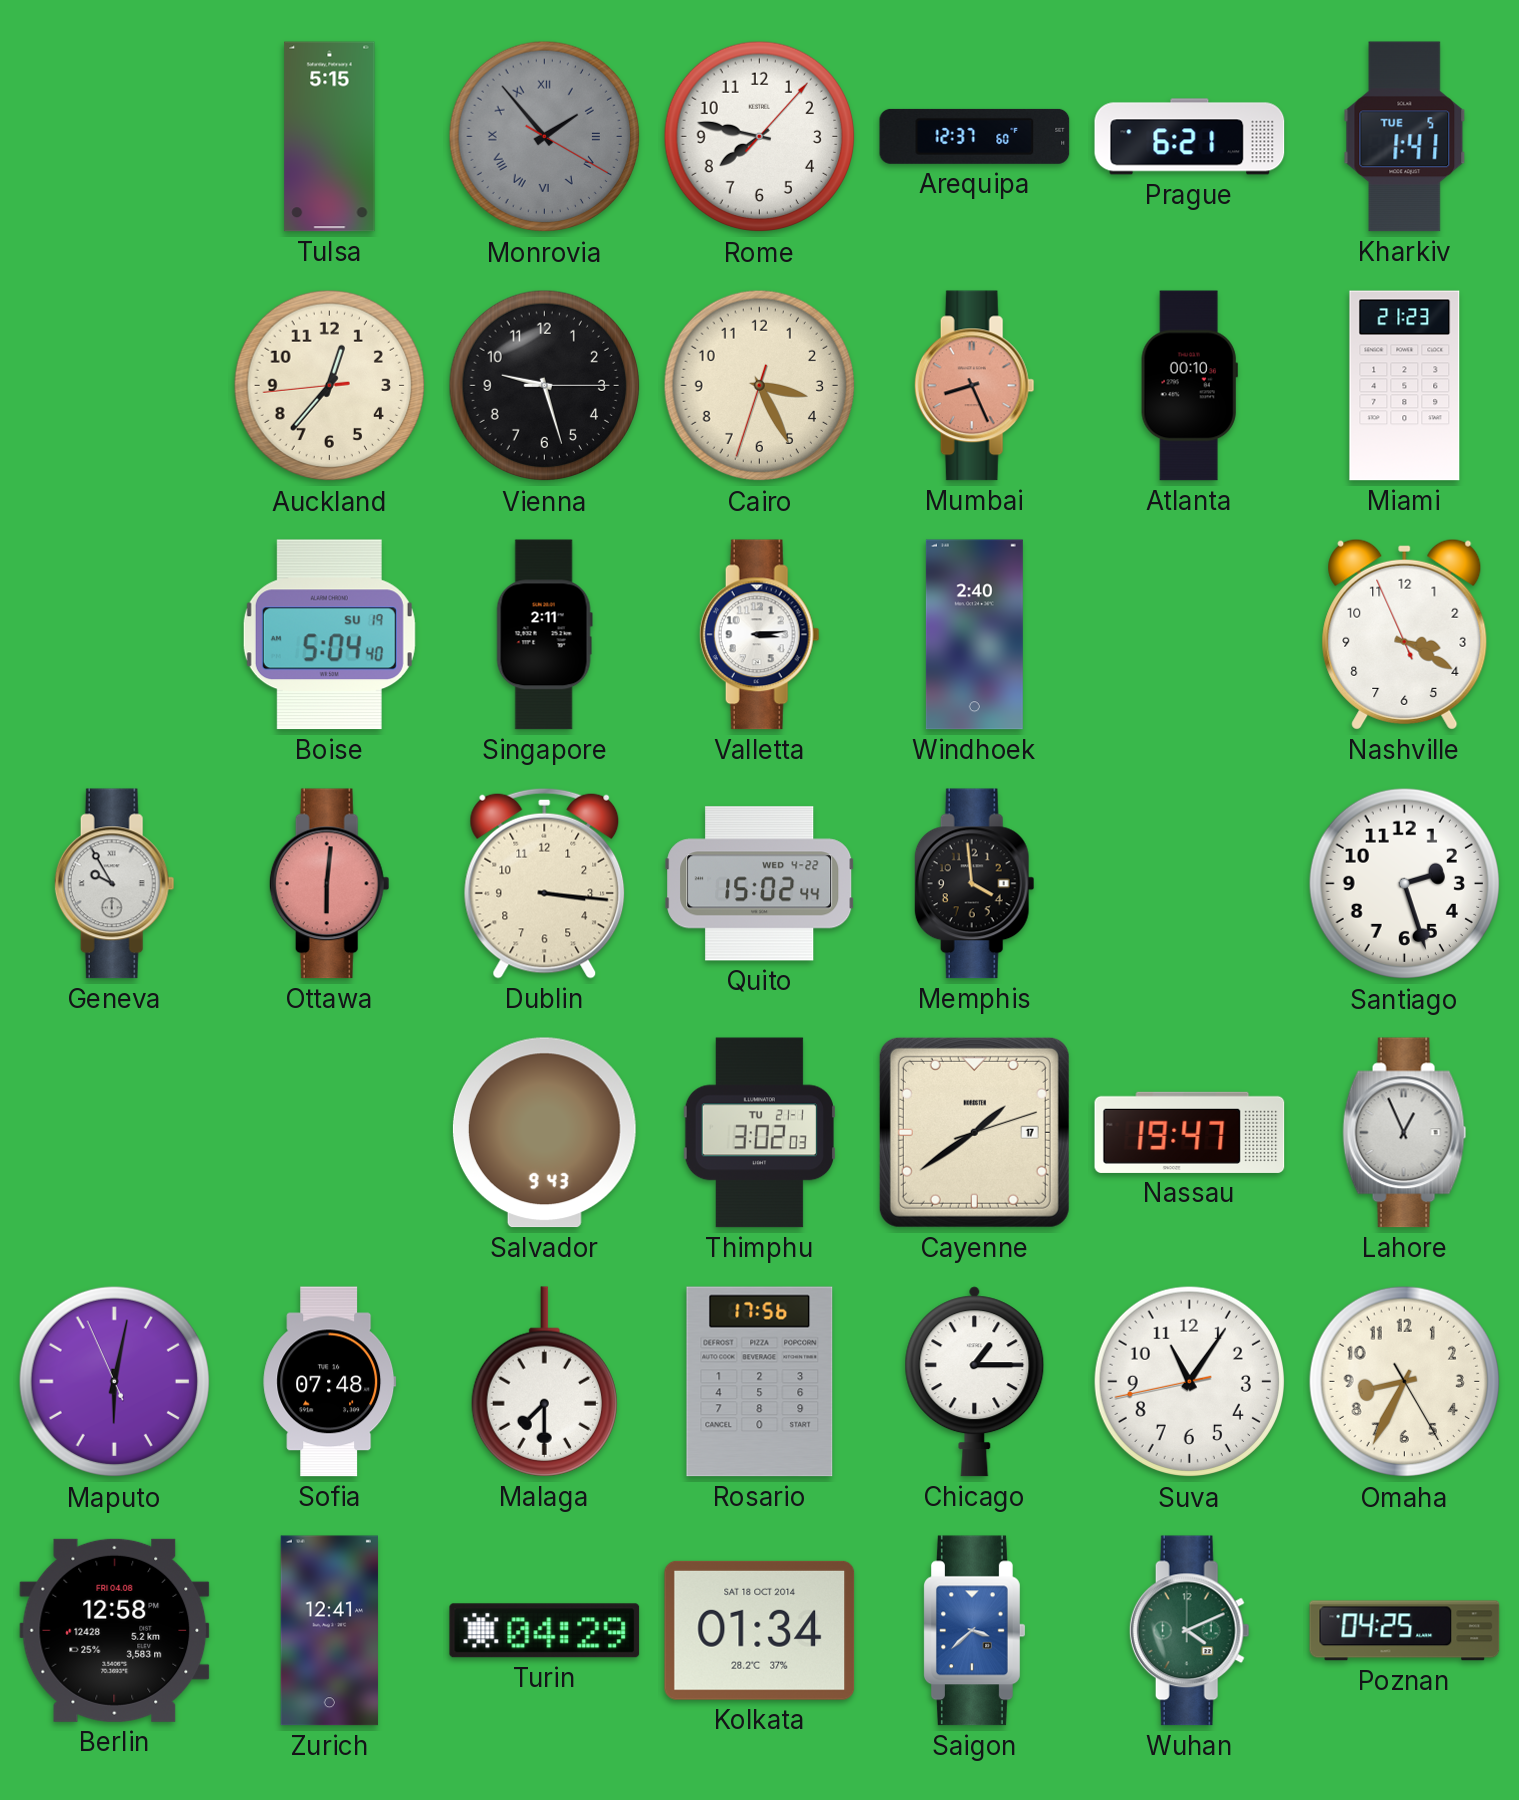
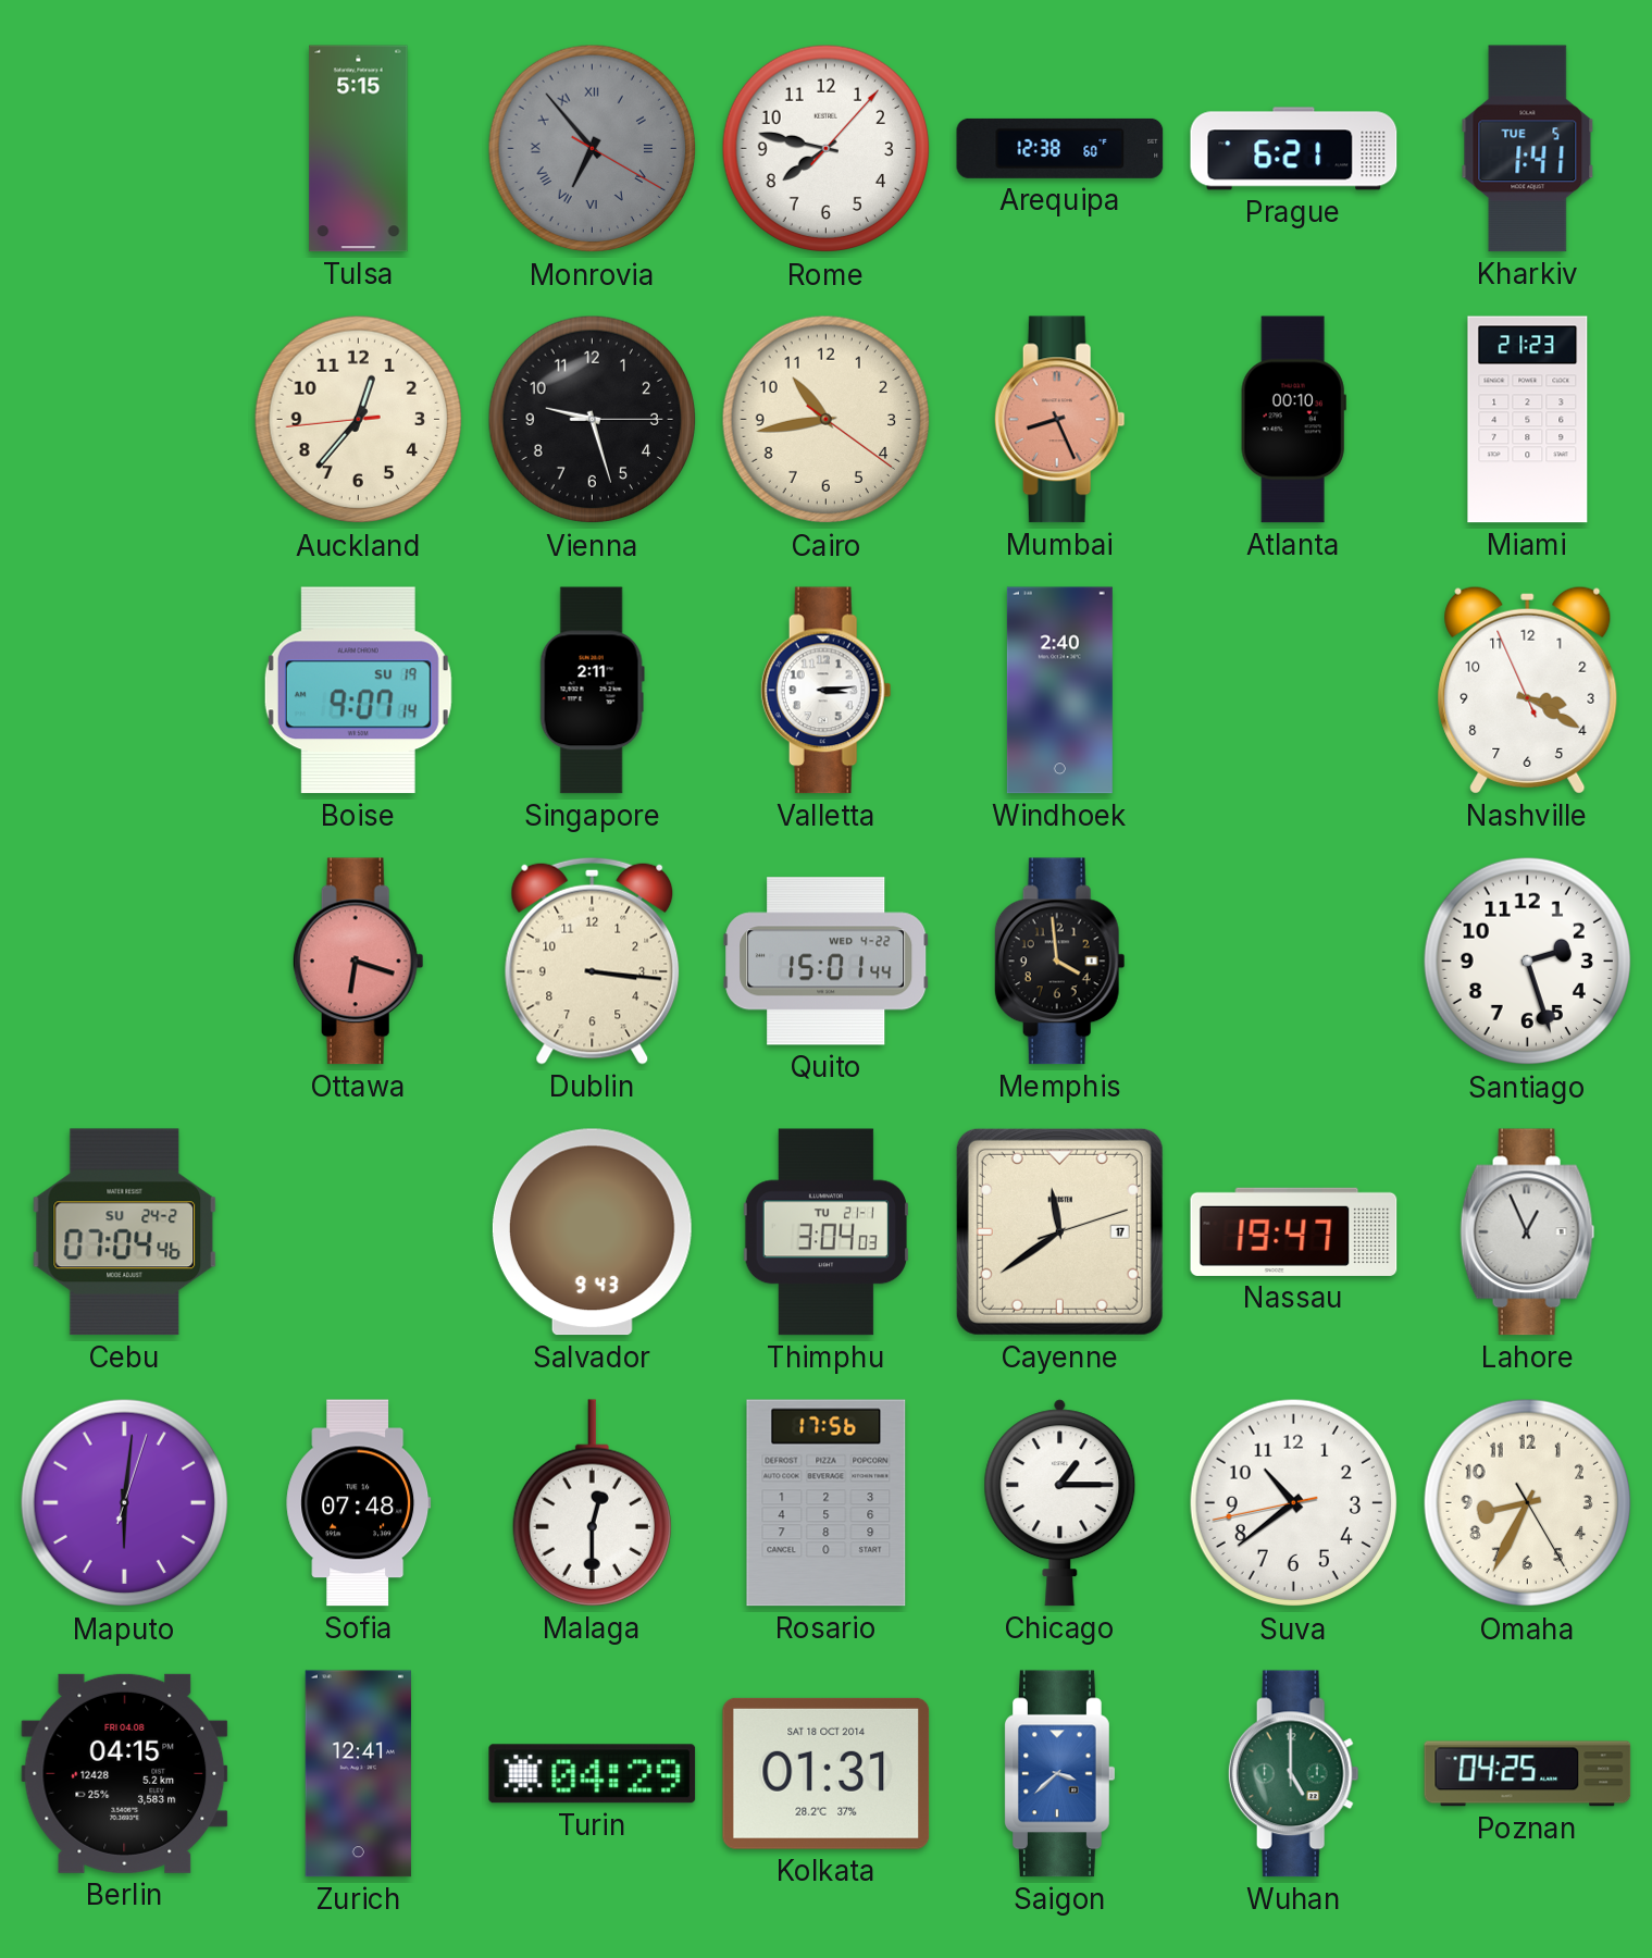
Monrovia: 1:53 -> 6:53
Arequipa: 12:37 -> 12:38
Cairo: 3:25 -> 10:43
Boise: 5:04 -> 9:07
Geneva: 9:55 -> none
Ottawa: 6:01 -> 6:18
Quito: 15:02 -> 15:01
Cebu: none -> 07:04
Thimphu: 3:02 -> 3:04
Cayenne: 1:39 -> 11:39
Maputo: 6:01:56 -> 6:01:03
Malaga: 7:30 -> 12:30
Suva: 11:05 -> 10:38
Berlin: 12:58 -> 04:15
Kolkata: 01:34 -> 01:31
Wuhan: 4:11 -> 5:00
